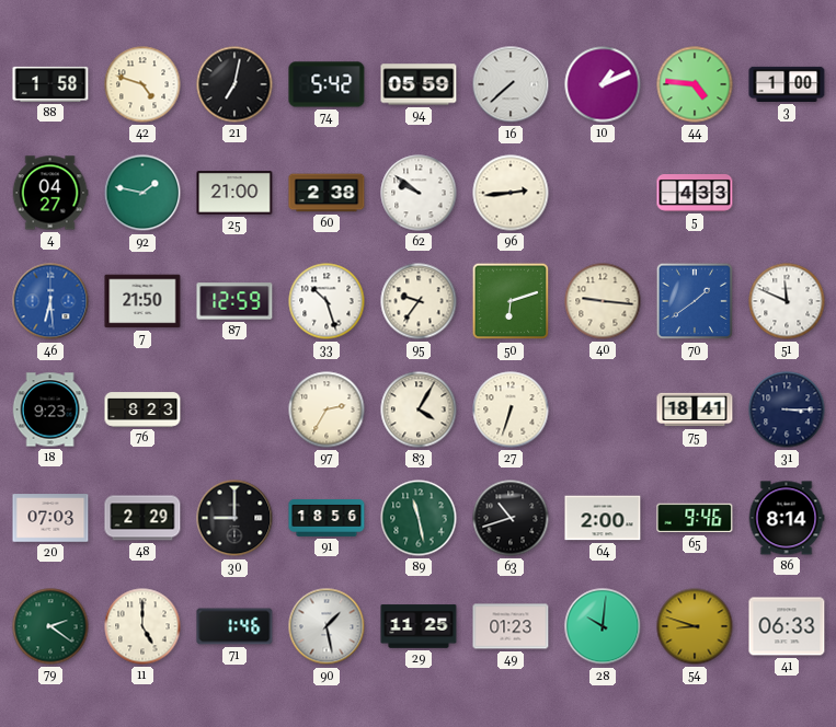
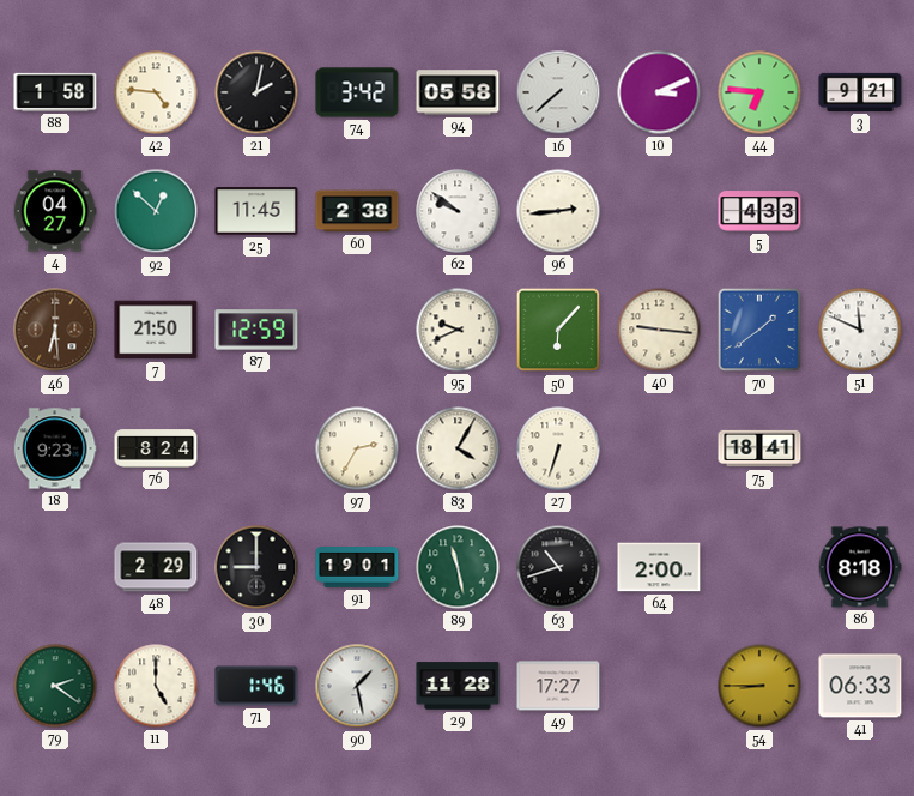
42: 4:48 -> 4:46
21: 7:02 -> 2:02
74: 5:42 -> 3:42
94: 05:59 -> 05:58
10: 1:11 -> 3:11
44: 4:46 -> 6:46
3: 1:00 -> 9:21
92: 1:47 -> 12:52
25: 21:00 -> 11:45
46 dial: blue -> brown
33: 10:27 -> none
95: 9:36 -> 9:41
50: 6:12 -> 6:07
76: 8:23 -> 8:24
31: 3:15 -> none
20: 07:03 -> none
91: 18:56 -> 19:01
65: 9:46 -> none
86: 8:14 -> 8:18
29: 11:25 -> 11:28
49: 01:23 -> 17:27
28: 10:01 -> none
54: 8:48 -> 8:45
